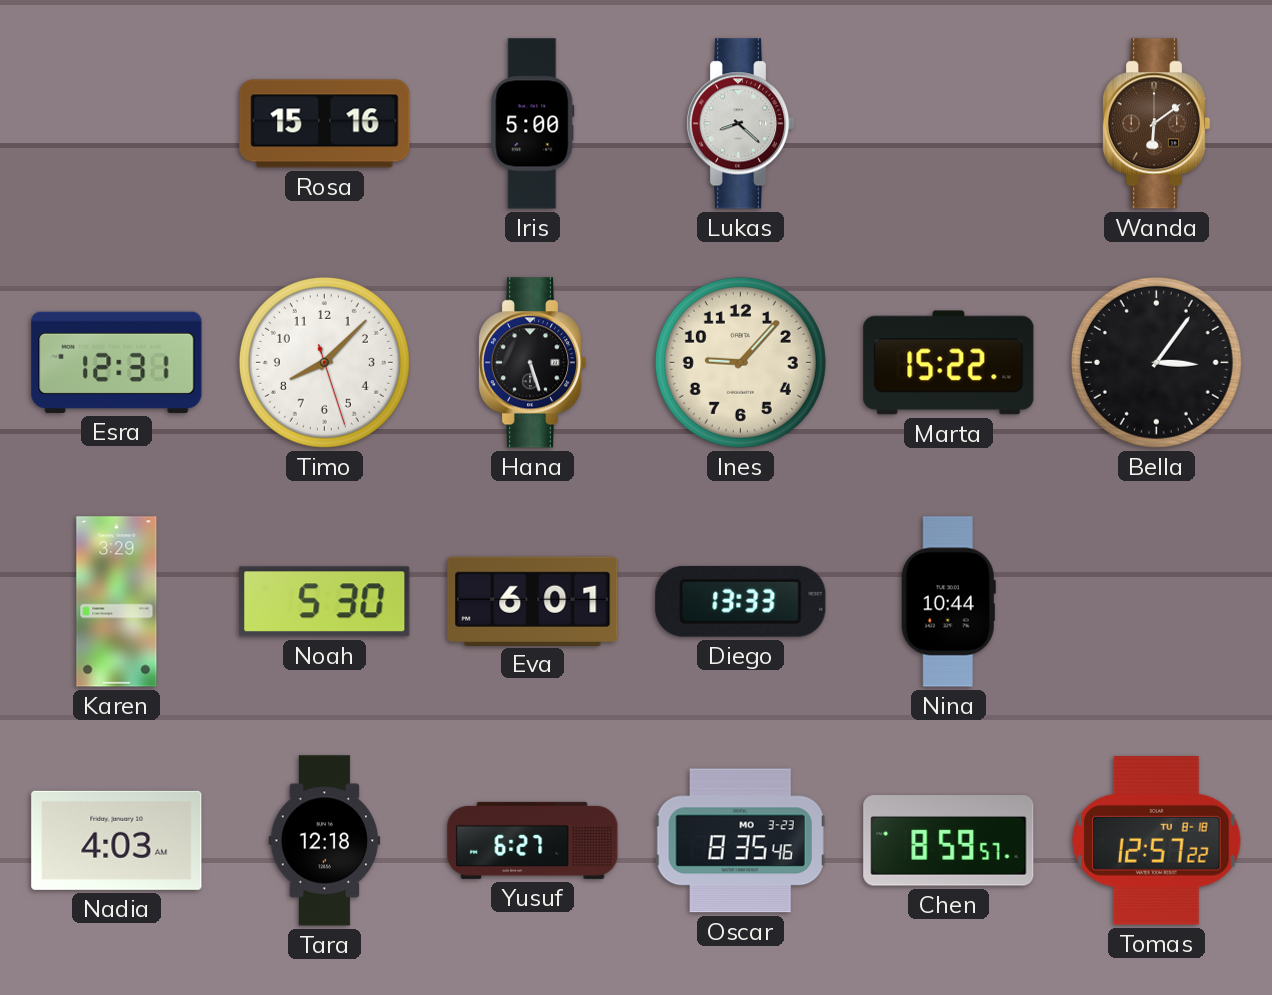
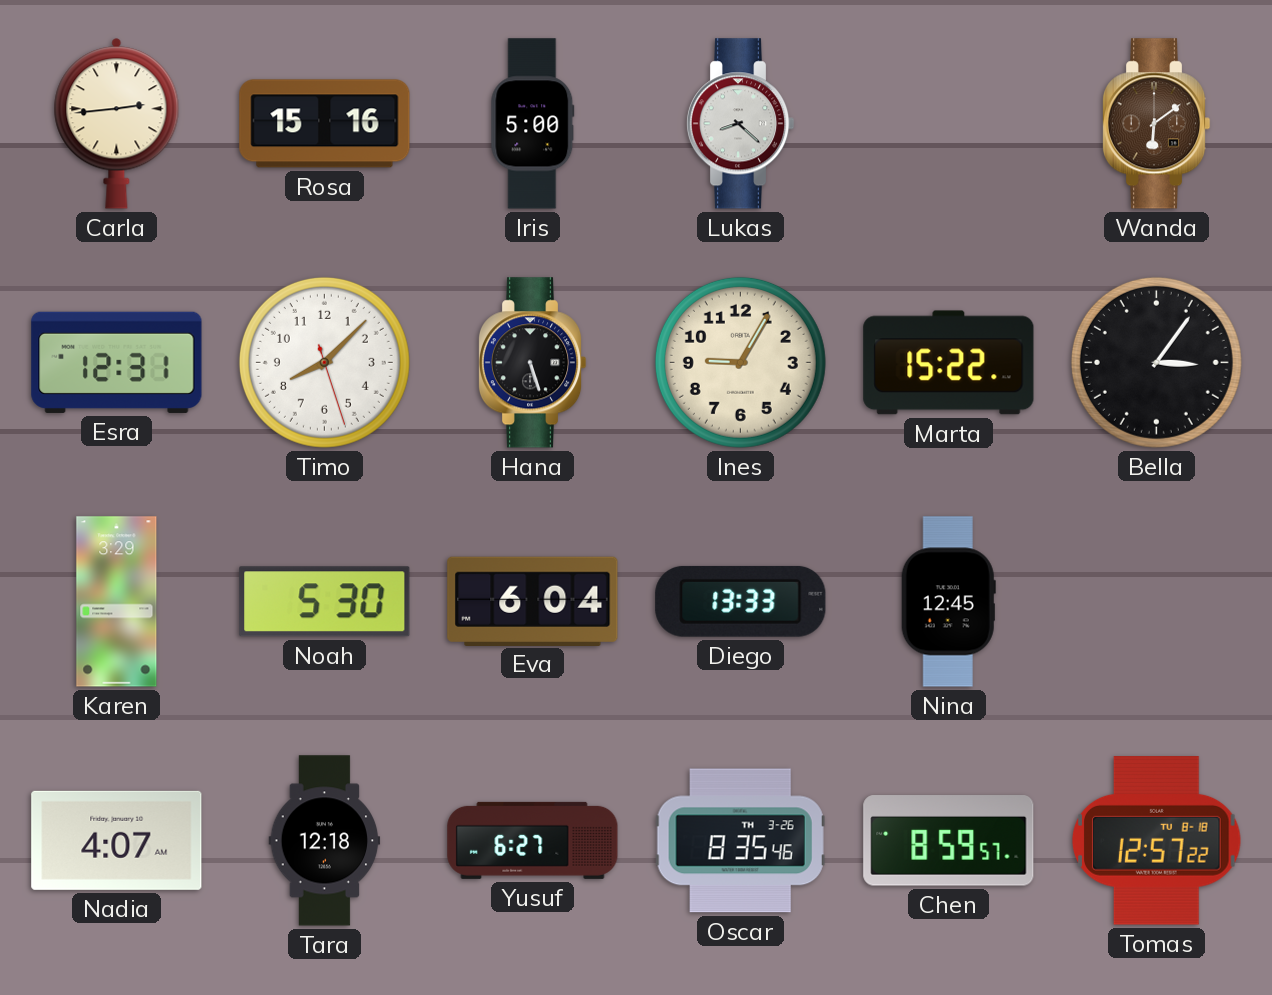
Carla: none -> 2:44
Ines: 9:07 -> 9:05
Eva: 6:01 -> 6:04
Nina: 10:44 -> 12:45
Nadia: 4:03 -> 4:07
Oscar date: MO 3-23 -> TH 3-26
